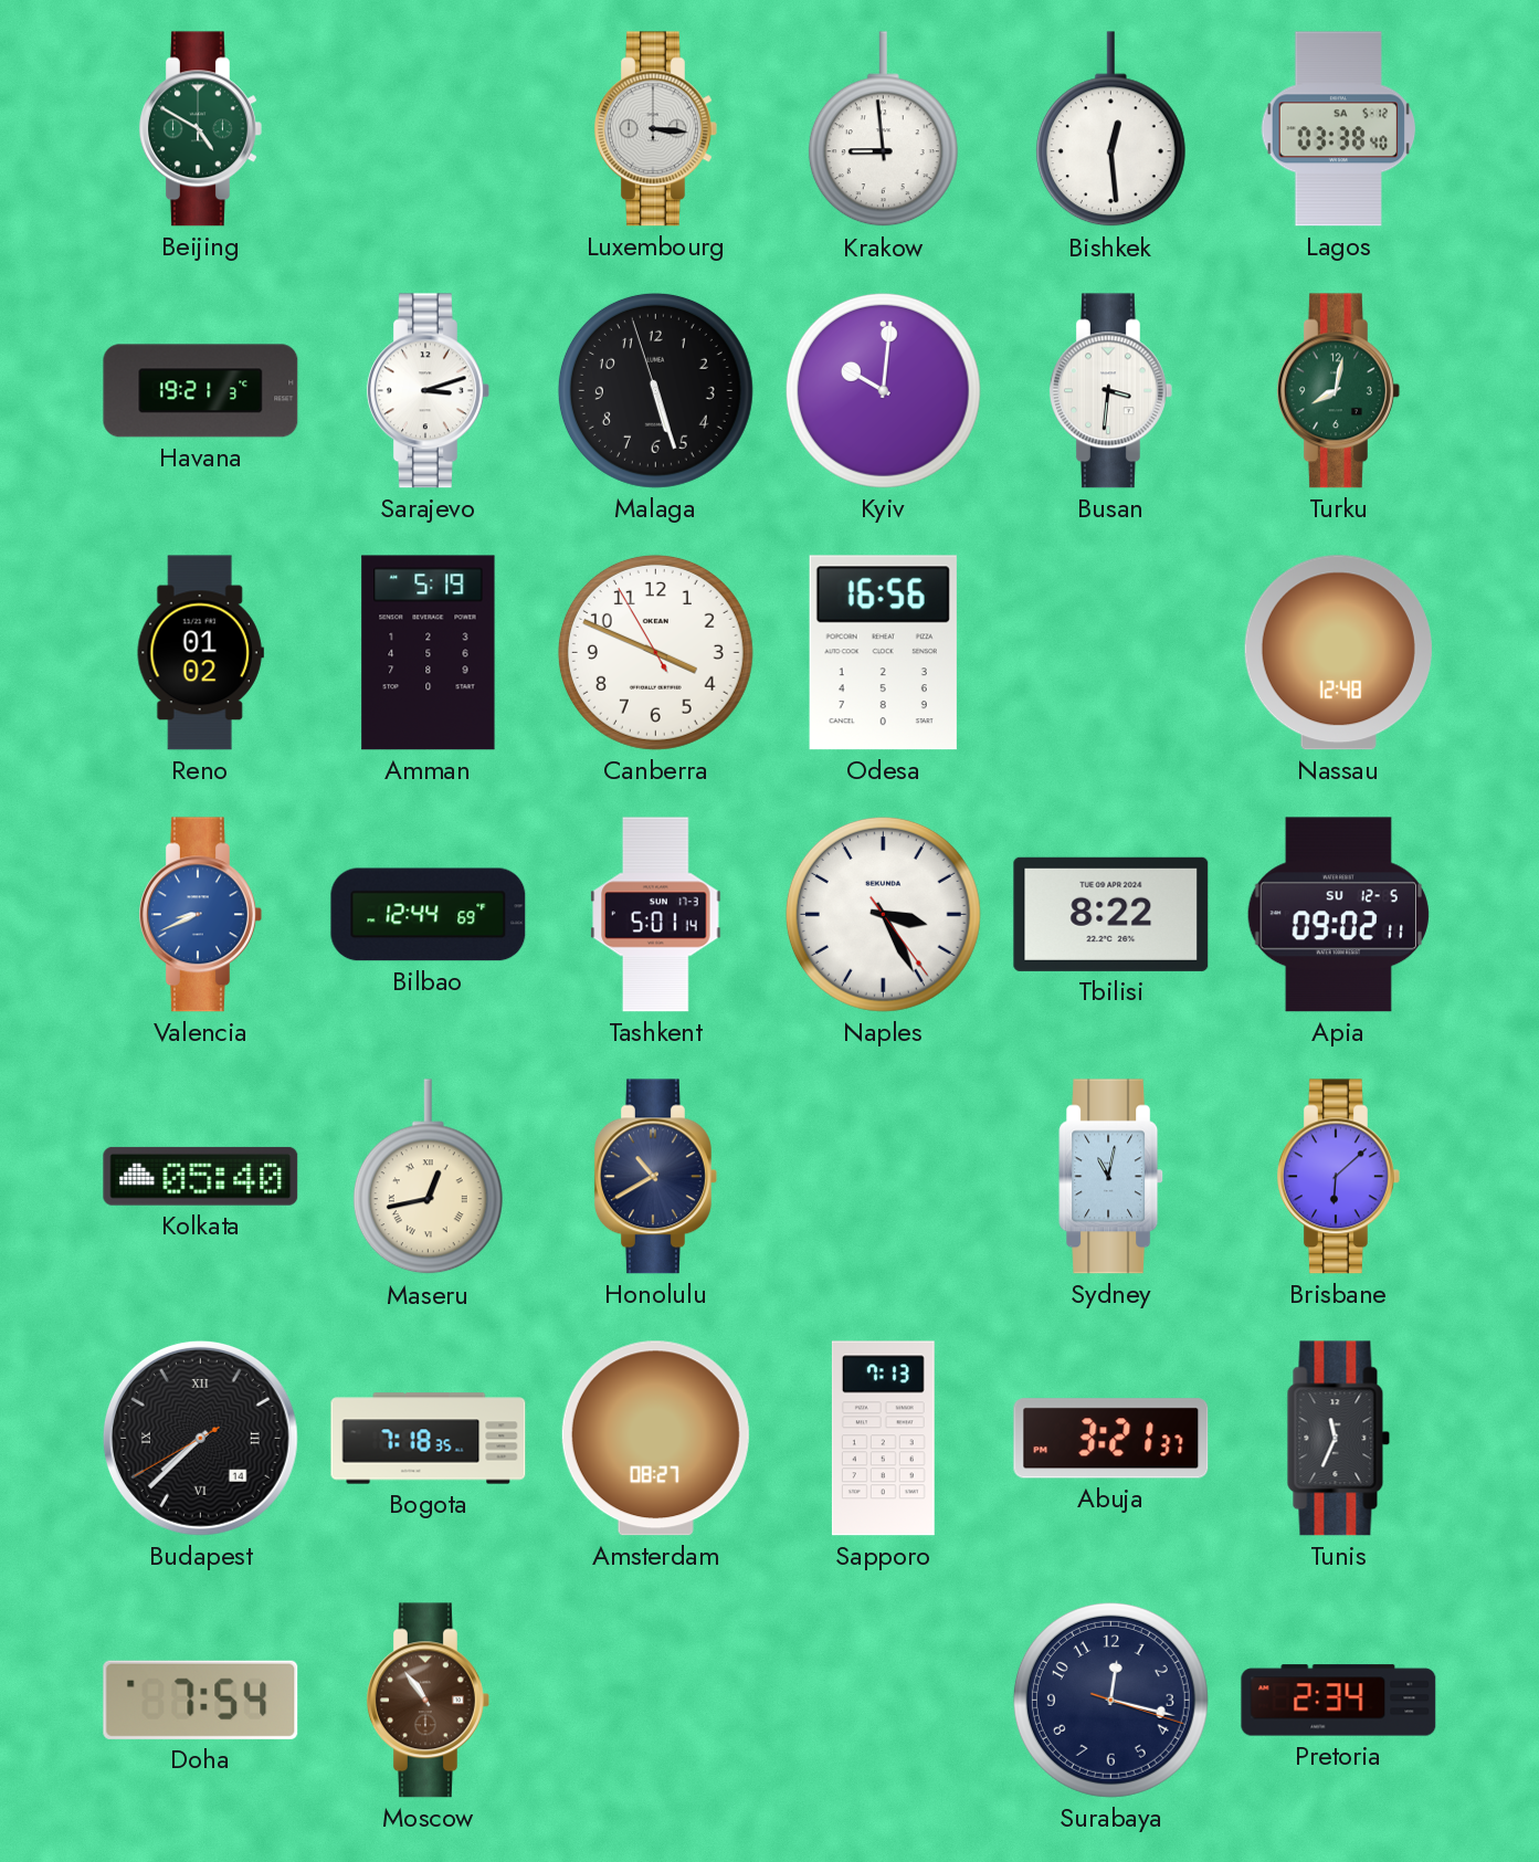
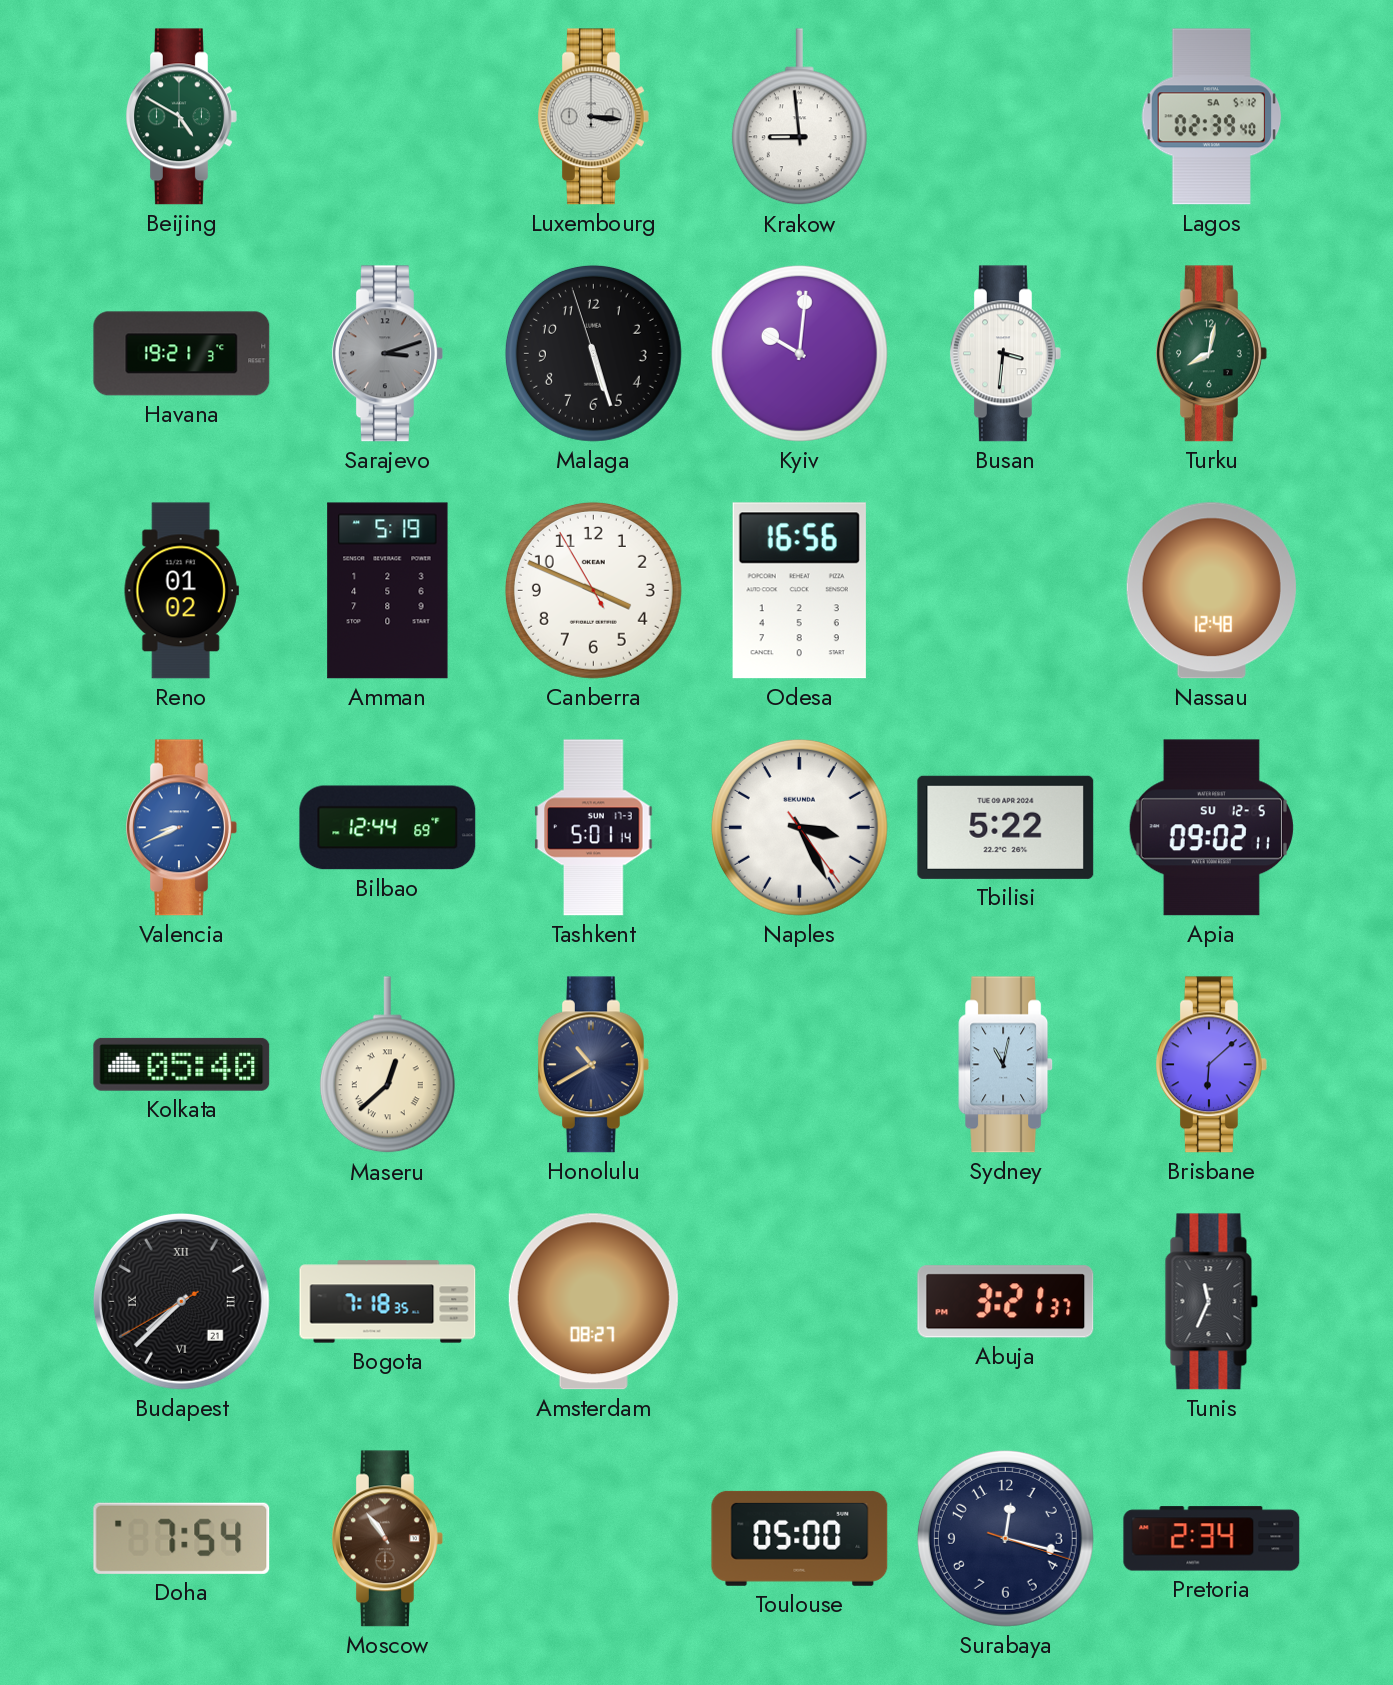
Bishkek: 12:29 -> none
Lagos: 03:38 -> 02:39
Sarajevo dial: white -> grey
Tbilisi: 8:22 -> 5:22
Maseru: 12:43 -> 12:38
Budapest date: 14 -> 21
Sapporo: 7:13 -> none
Toulouse: none -> 05:00
